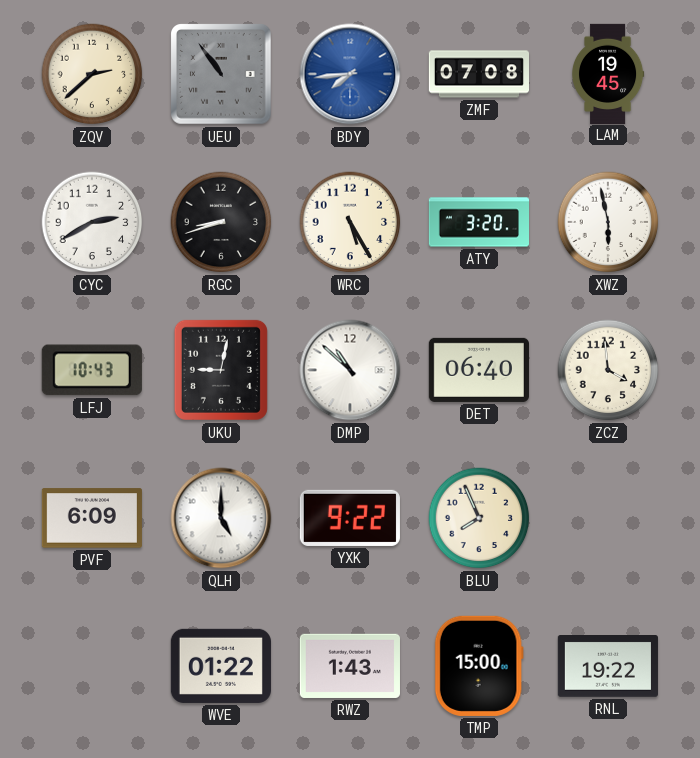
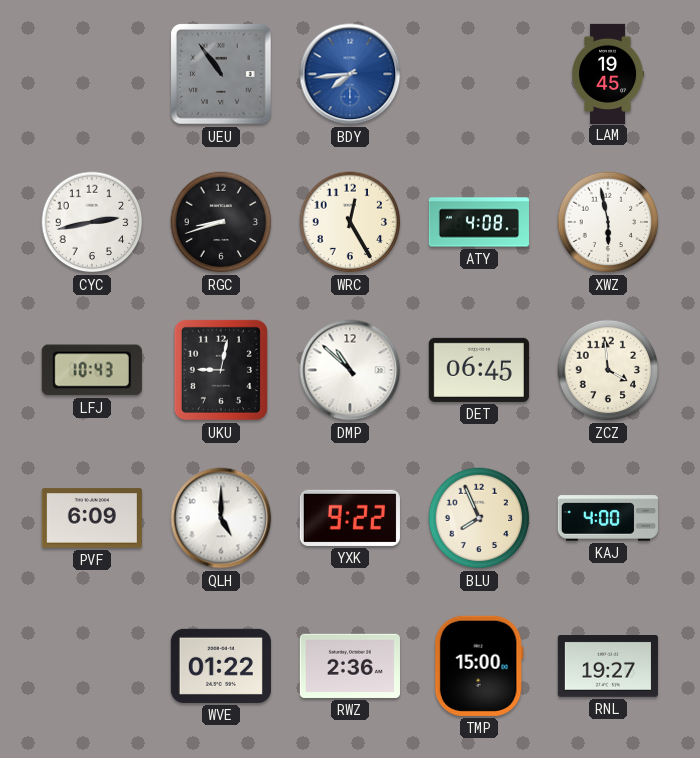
ZQV: 2:38 -> none
ZMF: 07:08 -> none
CYC: 2:40 -> 2:43
WRC: 5:25 -> 12:25
ATY: 3:20 -> 4:08
DET: 06:40 -> 06:45
KAJ: none -> 4:00
RWZ: 1:43 -> 2:36
RNL: 19:22 -> 19:27
